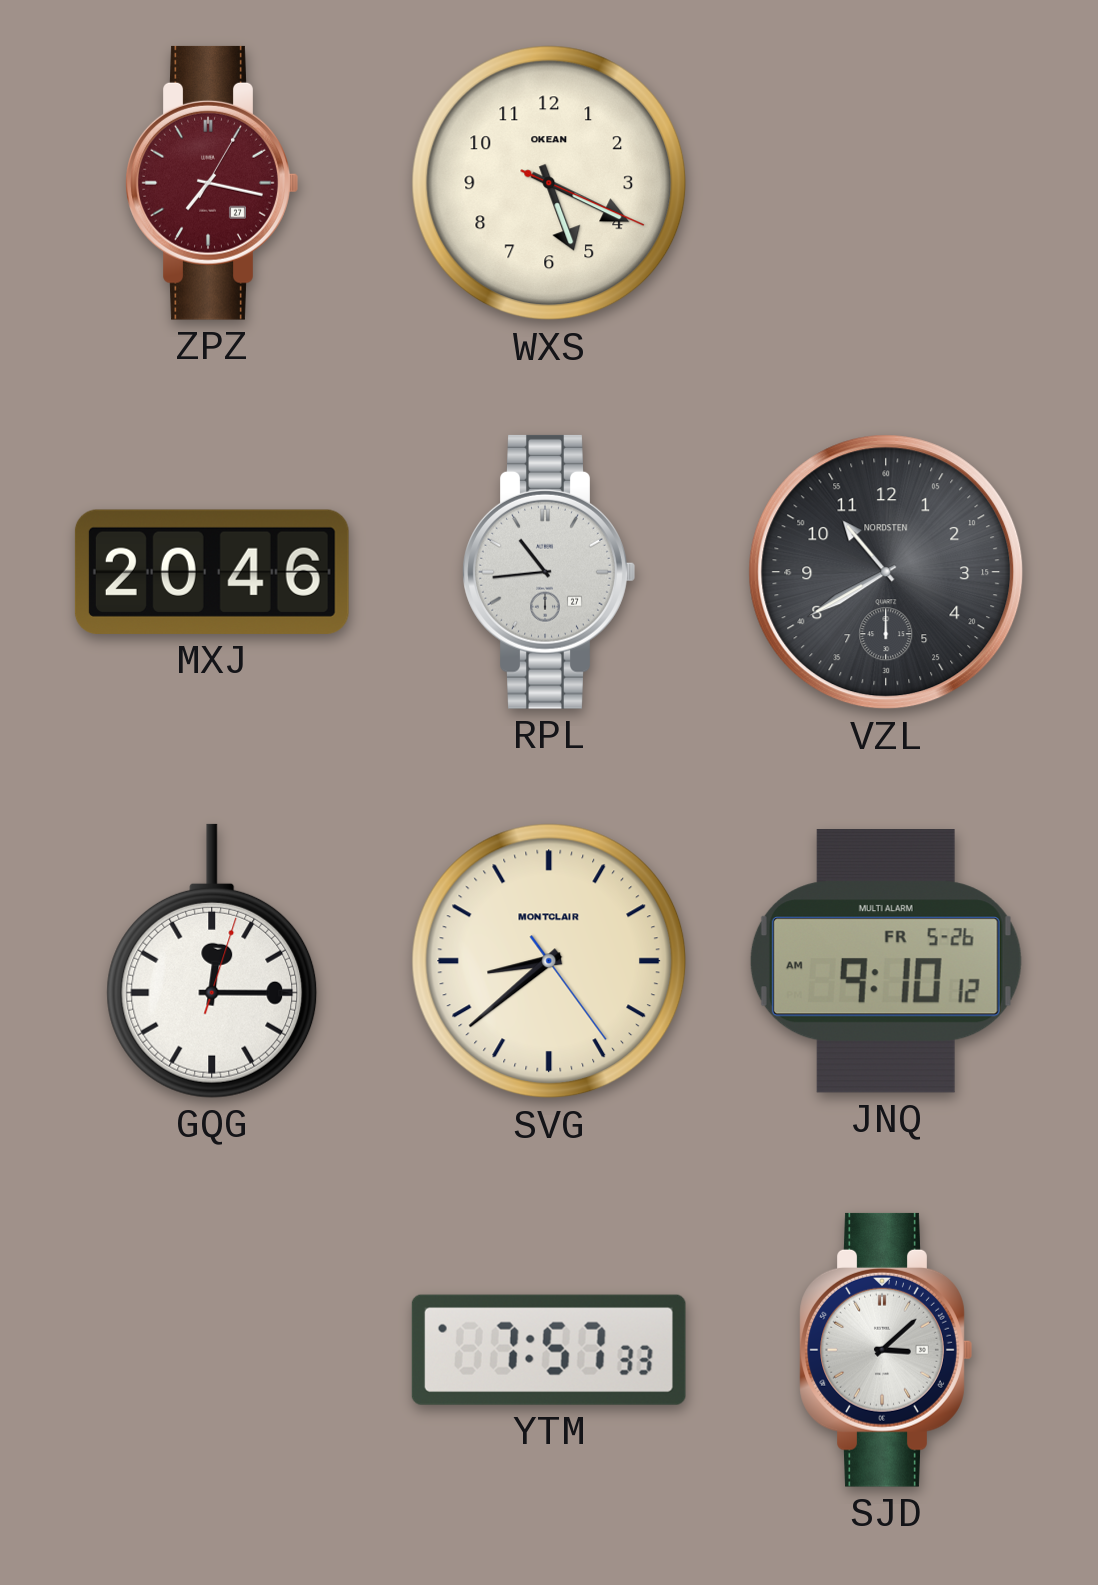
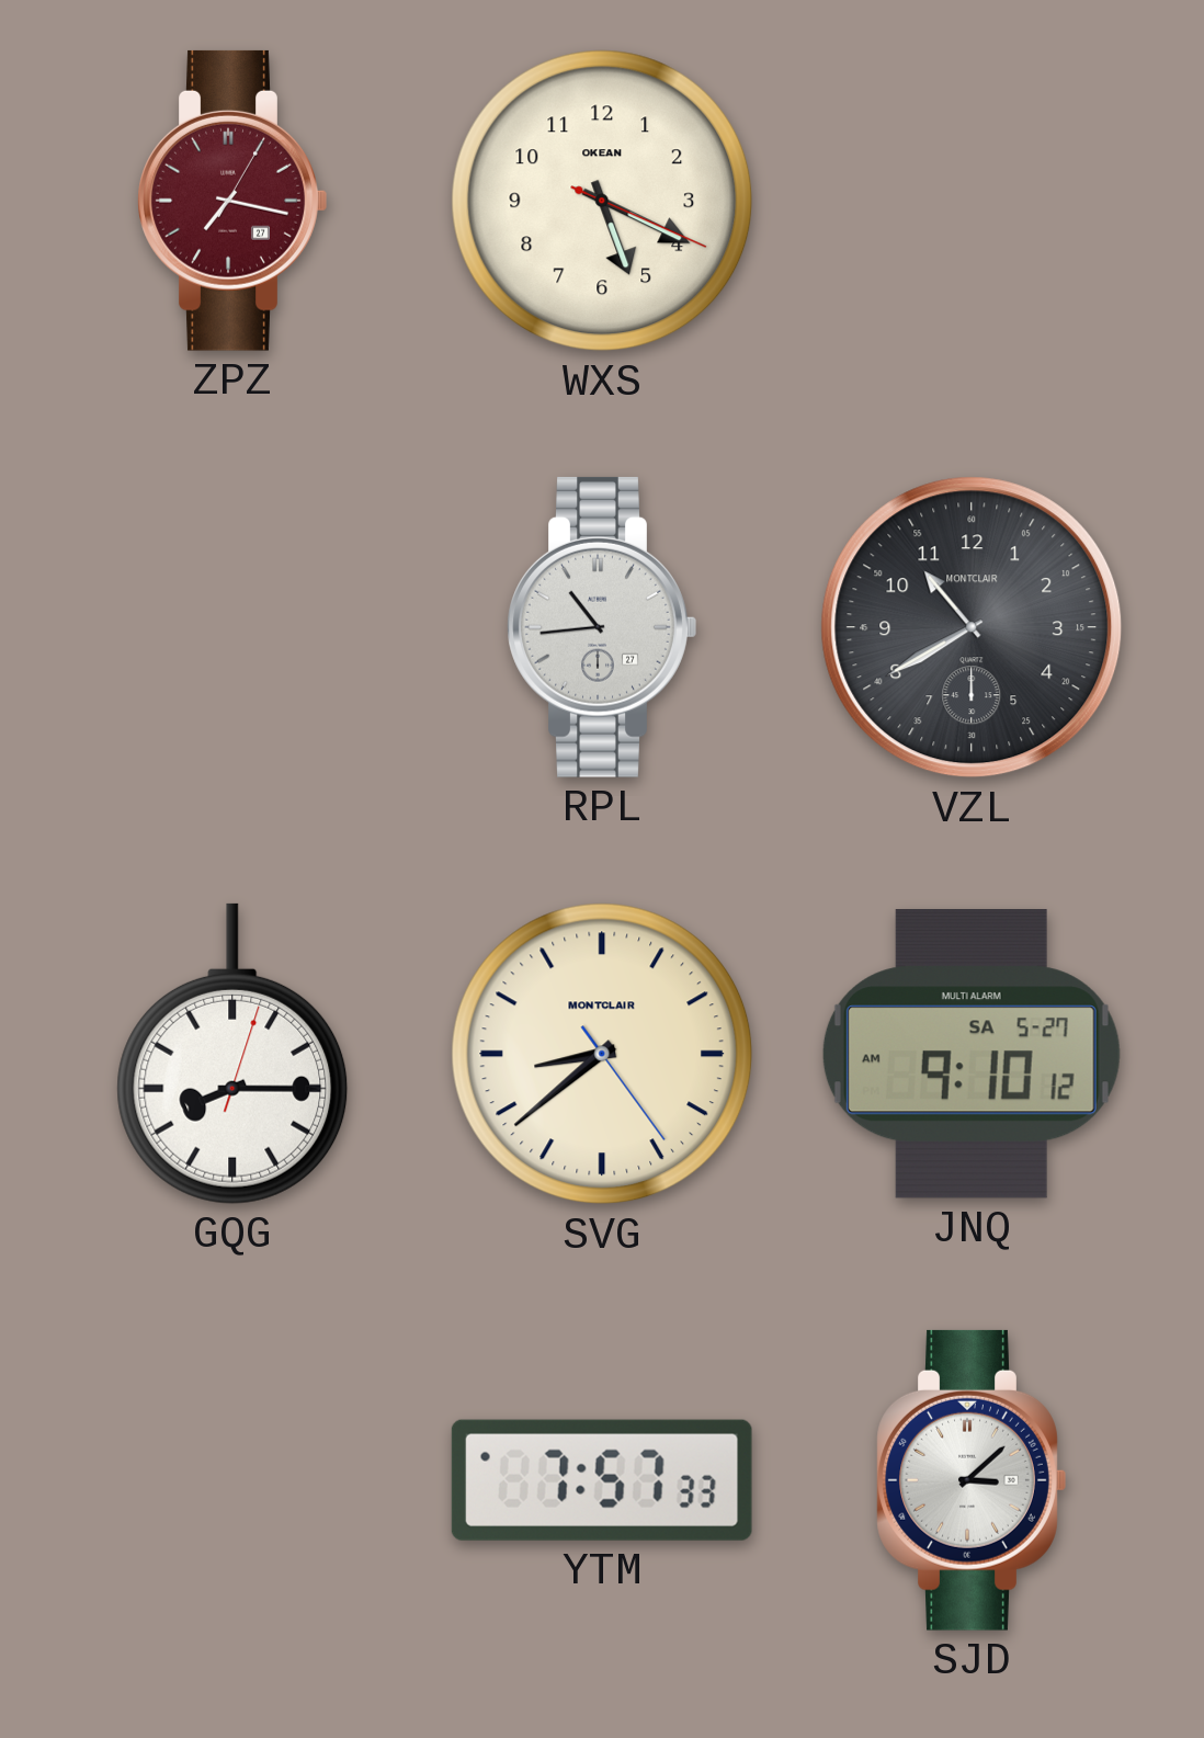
MXJ: 20:46 -> none
VZL brand: NORDSTEN -> MONTCLAIR
GQG: 12:15 -> 8:15
JNQ date: FR 5-26 -> SA 5-27
